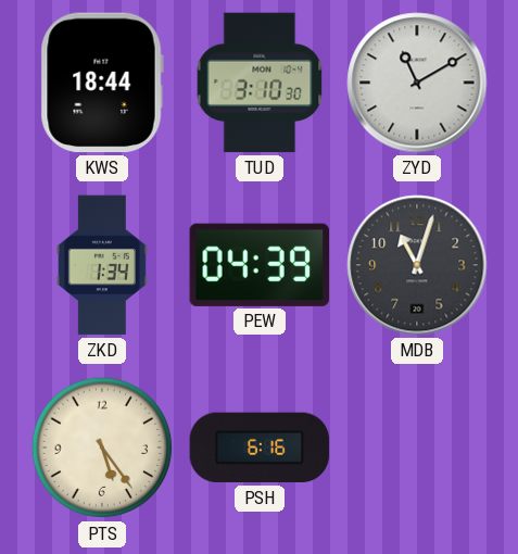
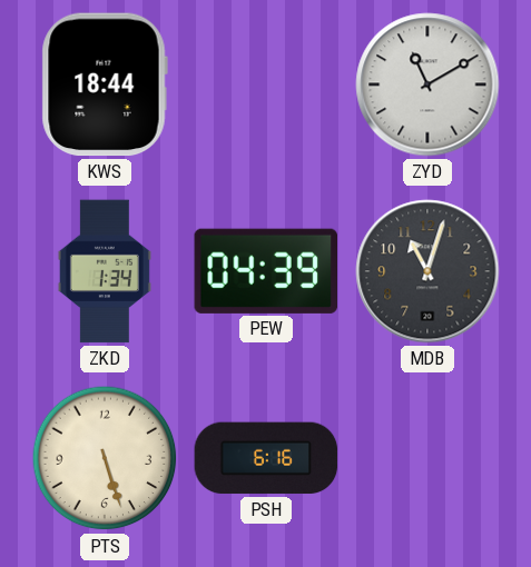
TUD: 3:10 -> none
PTS: 5:24 -> 5:27
